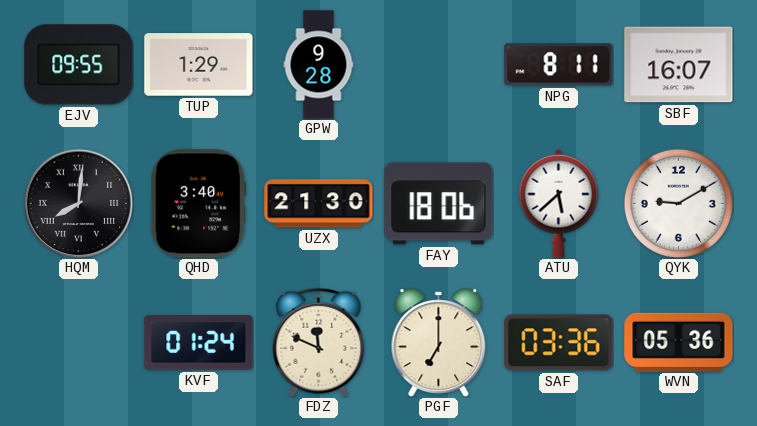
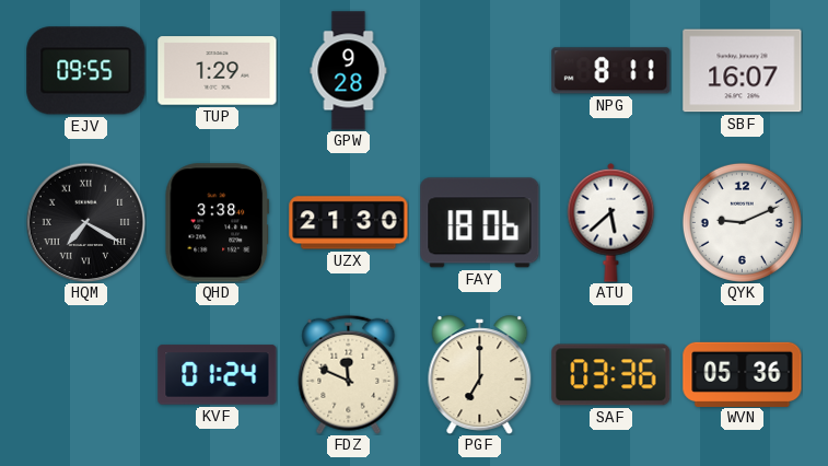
HQM: 8:01 -> 7:20
QHD: 3:40 -> 3:38
QYK: 9:10 -> 9:11
